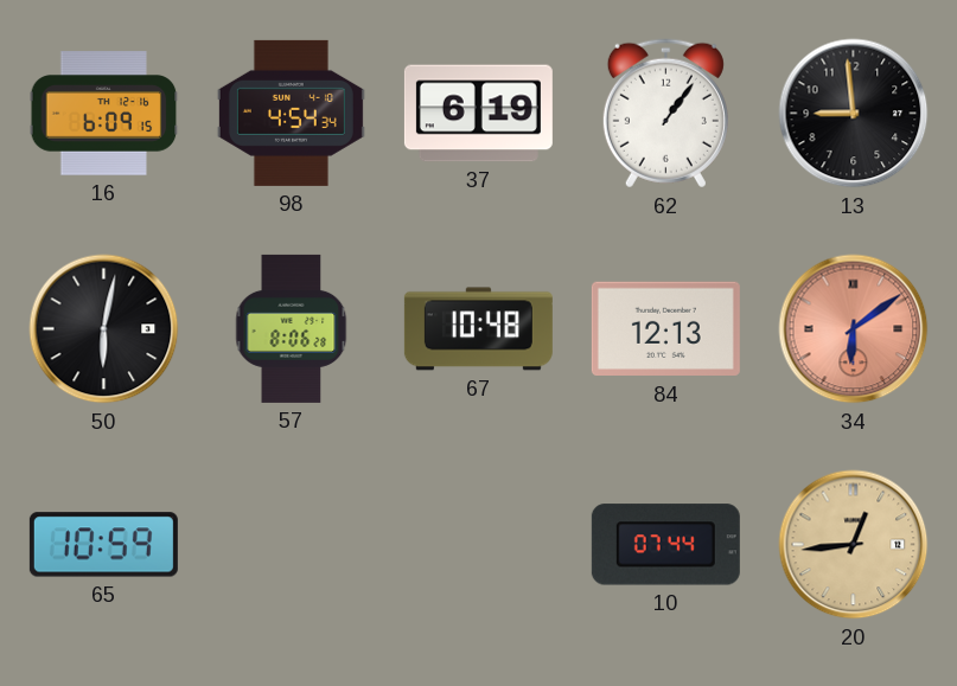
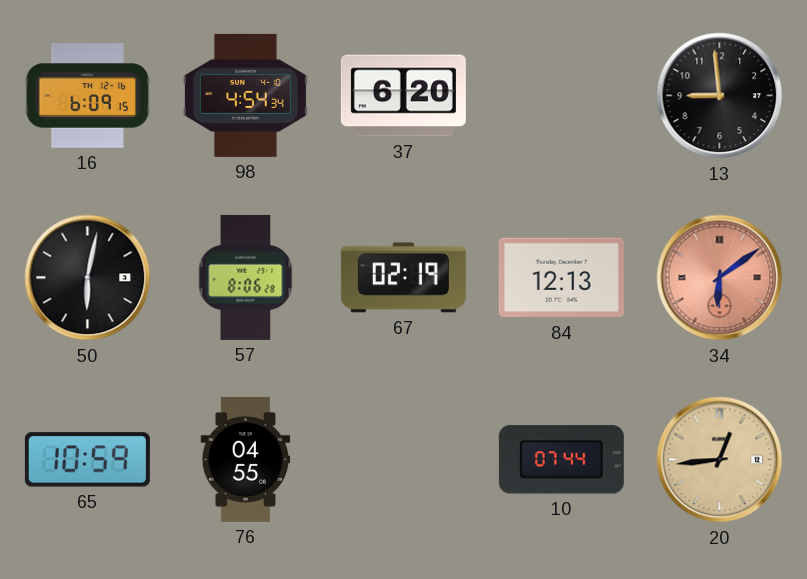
37: 6:19 -> 6:20
62: 1:06 -> none
67: 10:48 -> 02:19
76: none -> 04:55
